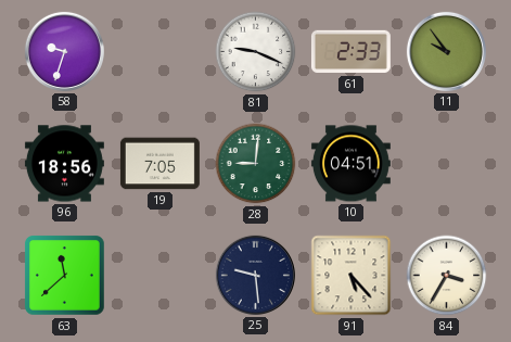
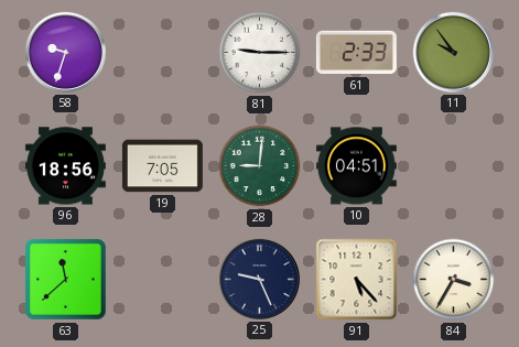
81: 9:19 -> 9:15
25: 9:29 -> 9:26
